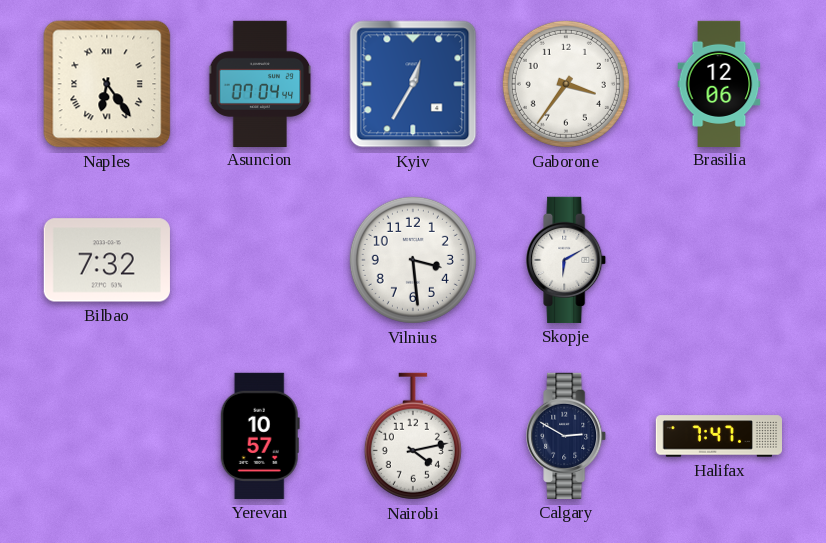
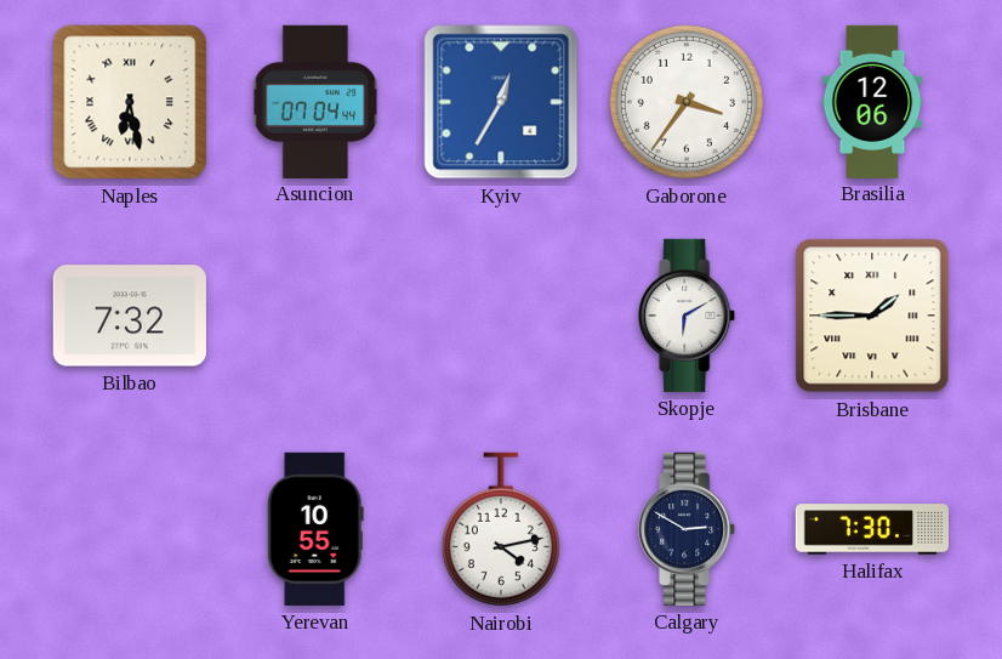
Naples: 6:24 -> 6:28
Vilnius: 3:29 -> none
Brisbane: none -> 1:45
Yerevan: 10:57 -> 10:55
Halifax: 7:47 -> 7:30
